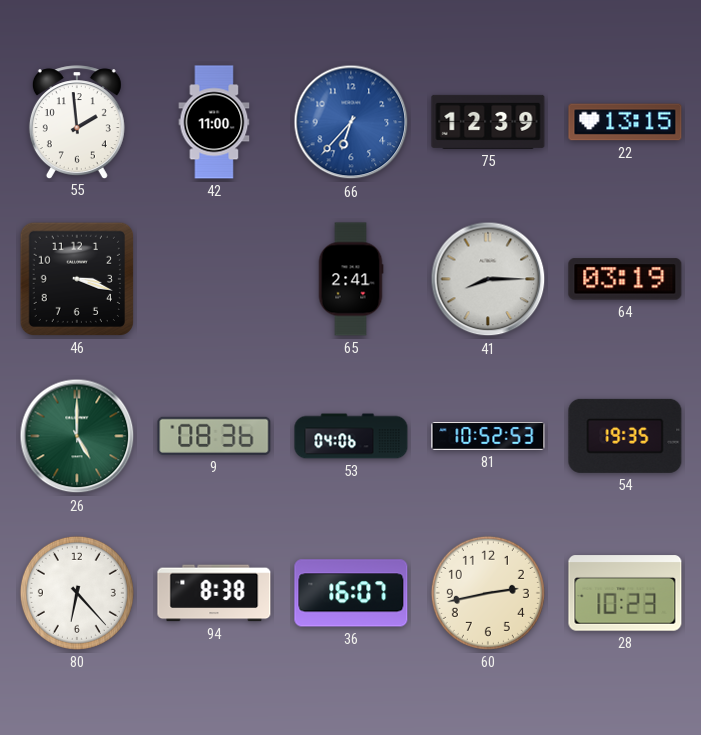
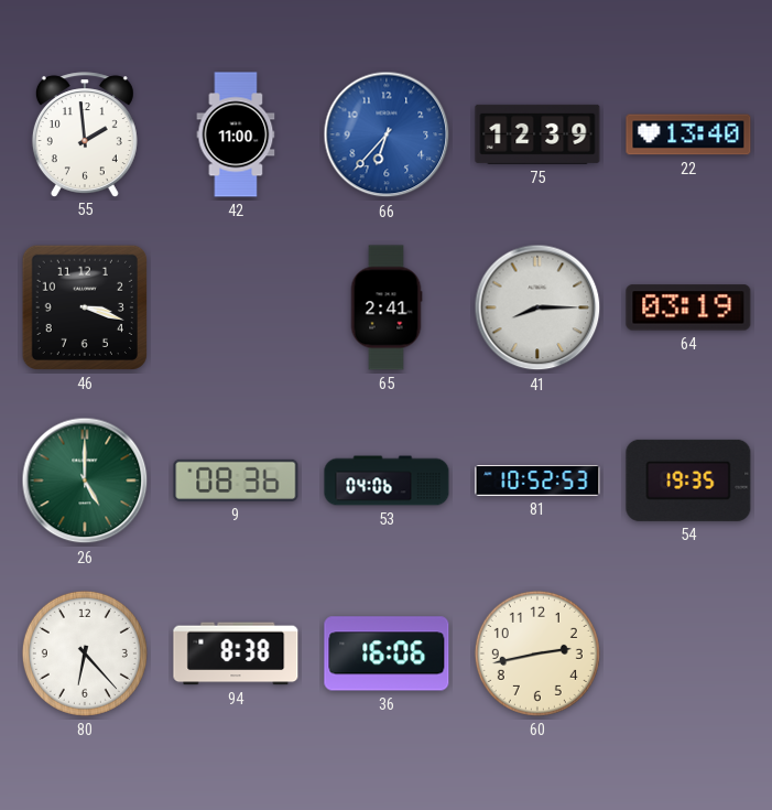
22: 13:15 -> 13:40
36: 16:07 -> 16:06
28: 10:23 -> none
